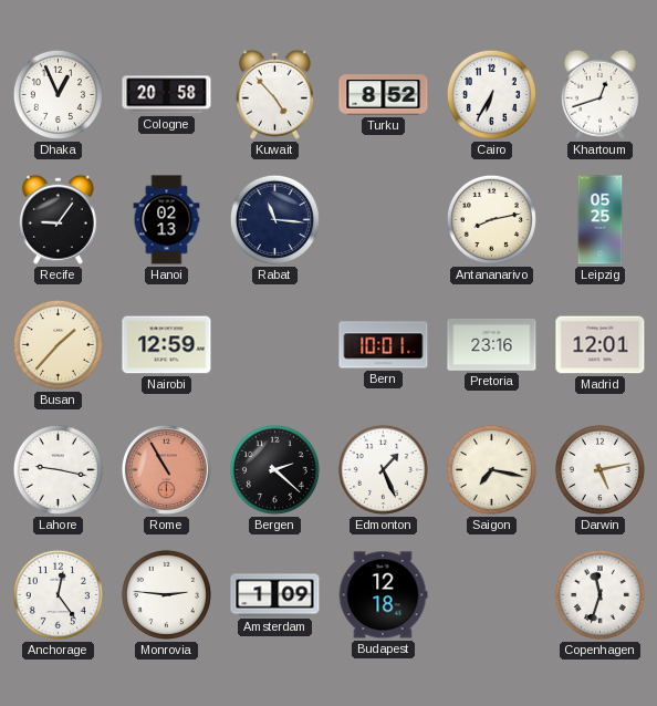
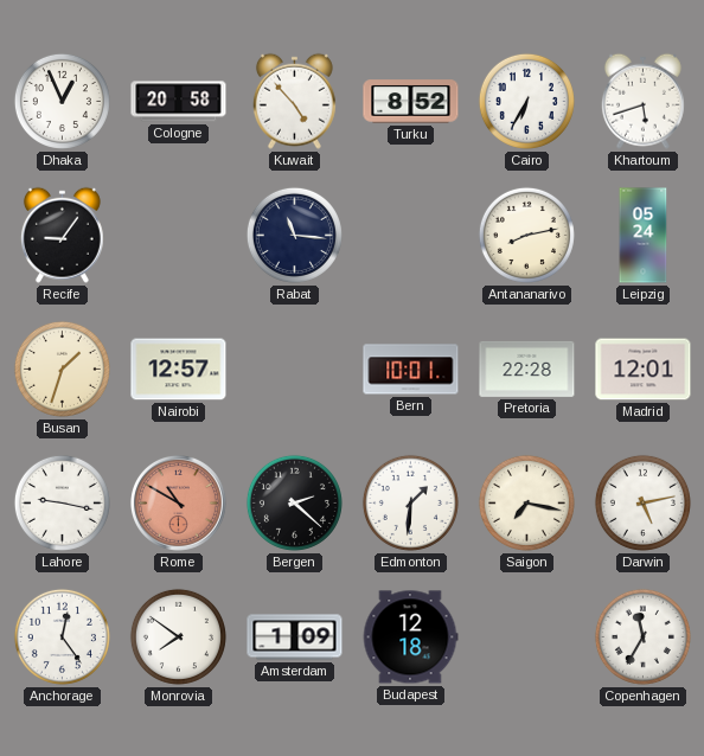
Khartoum: 12:42 -> 5:42
Hanoi: 02:13 -> none
Leipzig: 05:25 -> 05:24
Busan: 1:37 -> 1:33
Nairobi: 12:59 -> 12:57
Pretoria: 23:16 -> 22:28
Rome: 10:55 -> 10:50
Edmonton: 1:26 -> 1:31
Monrovia: 2:46 -> 7:51
Copenhagen: 11:33 -> 11:35
